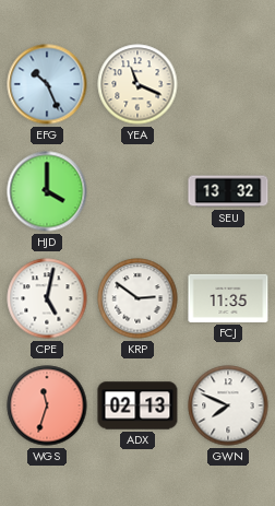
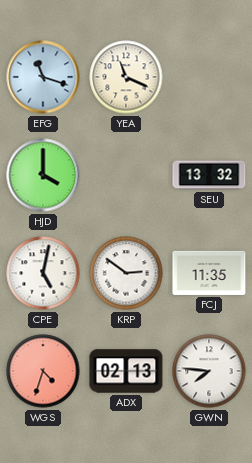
EFG: 10:26 -> 11:18
WGS: 11:33 -> 4:33
GWN: 7:49 -> 7:46
